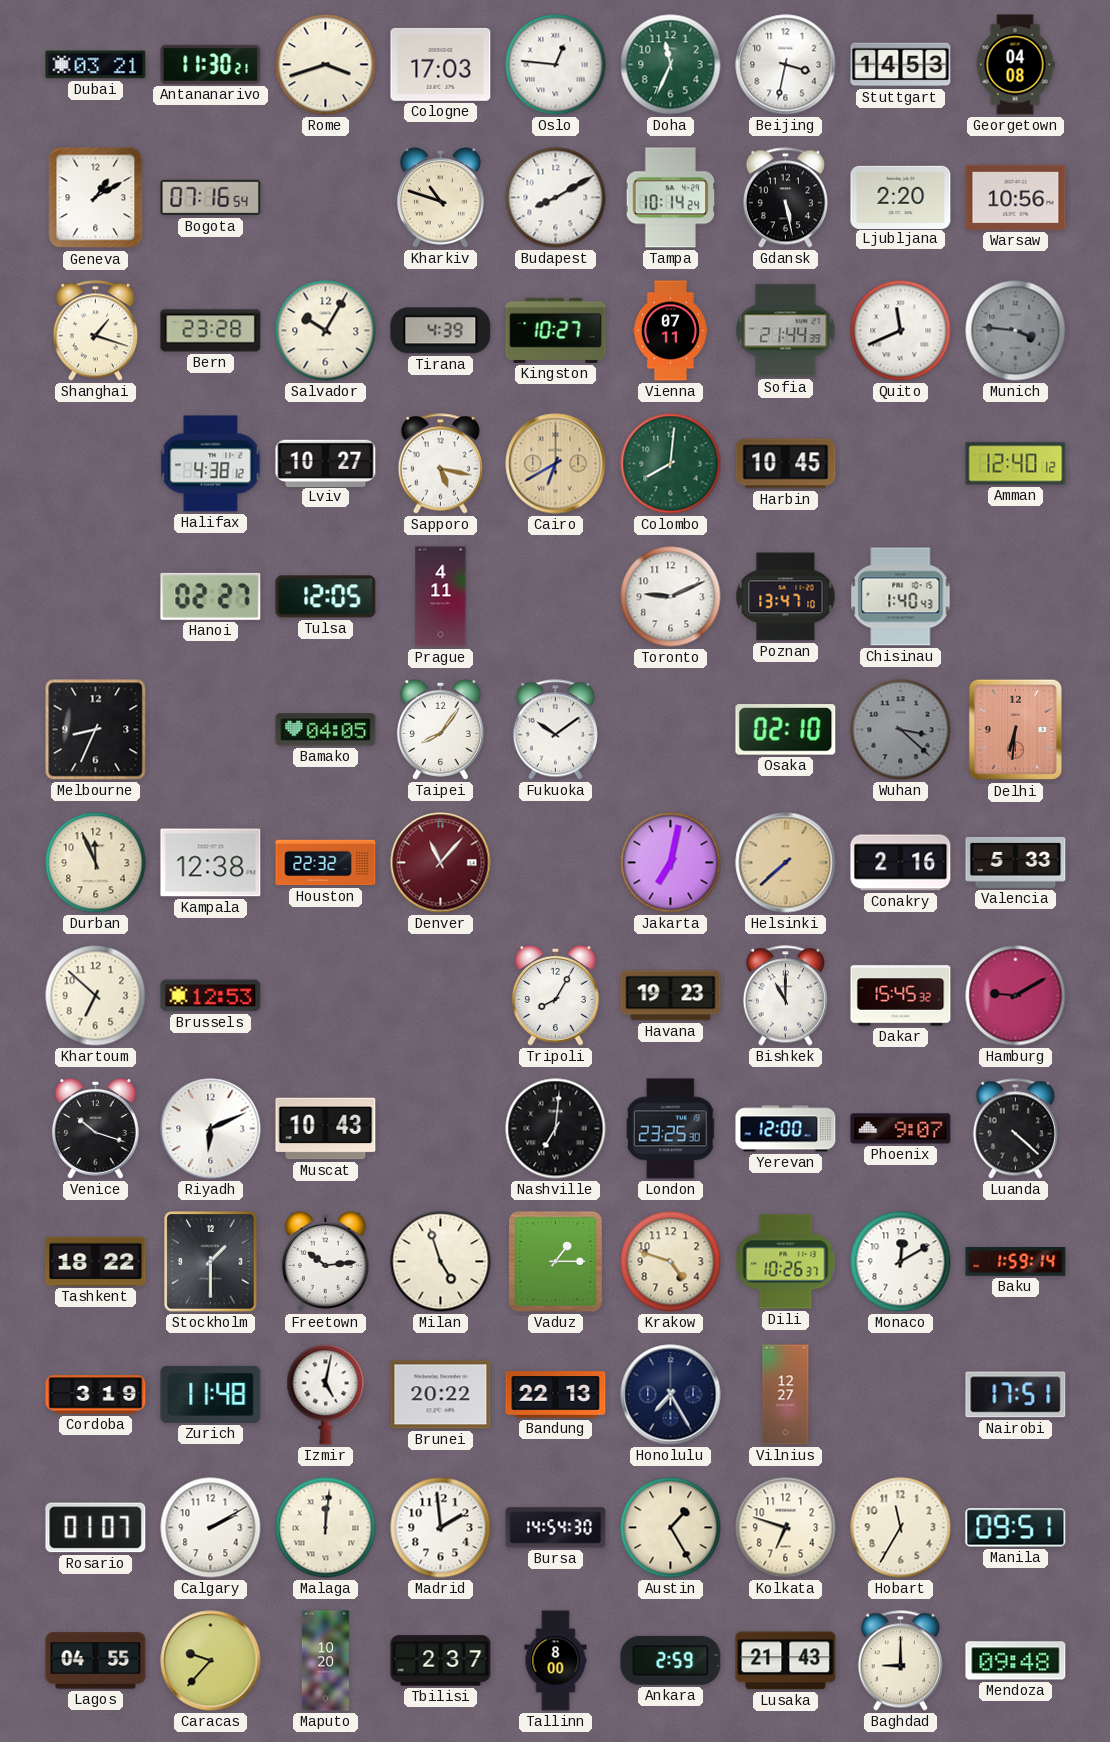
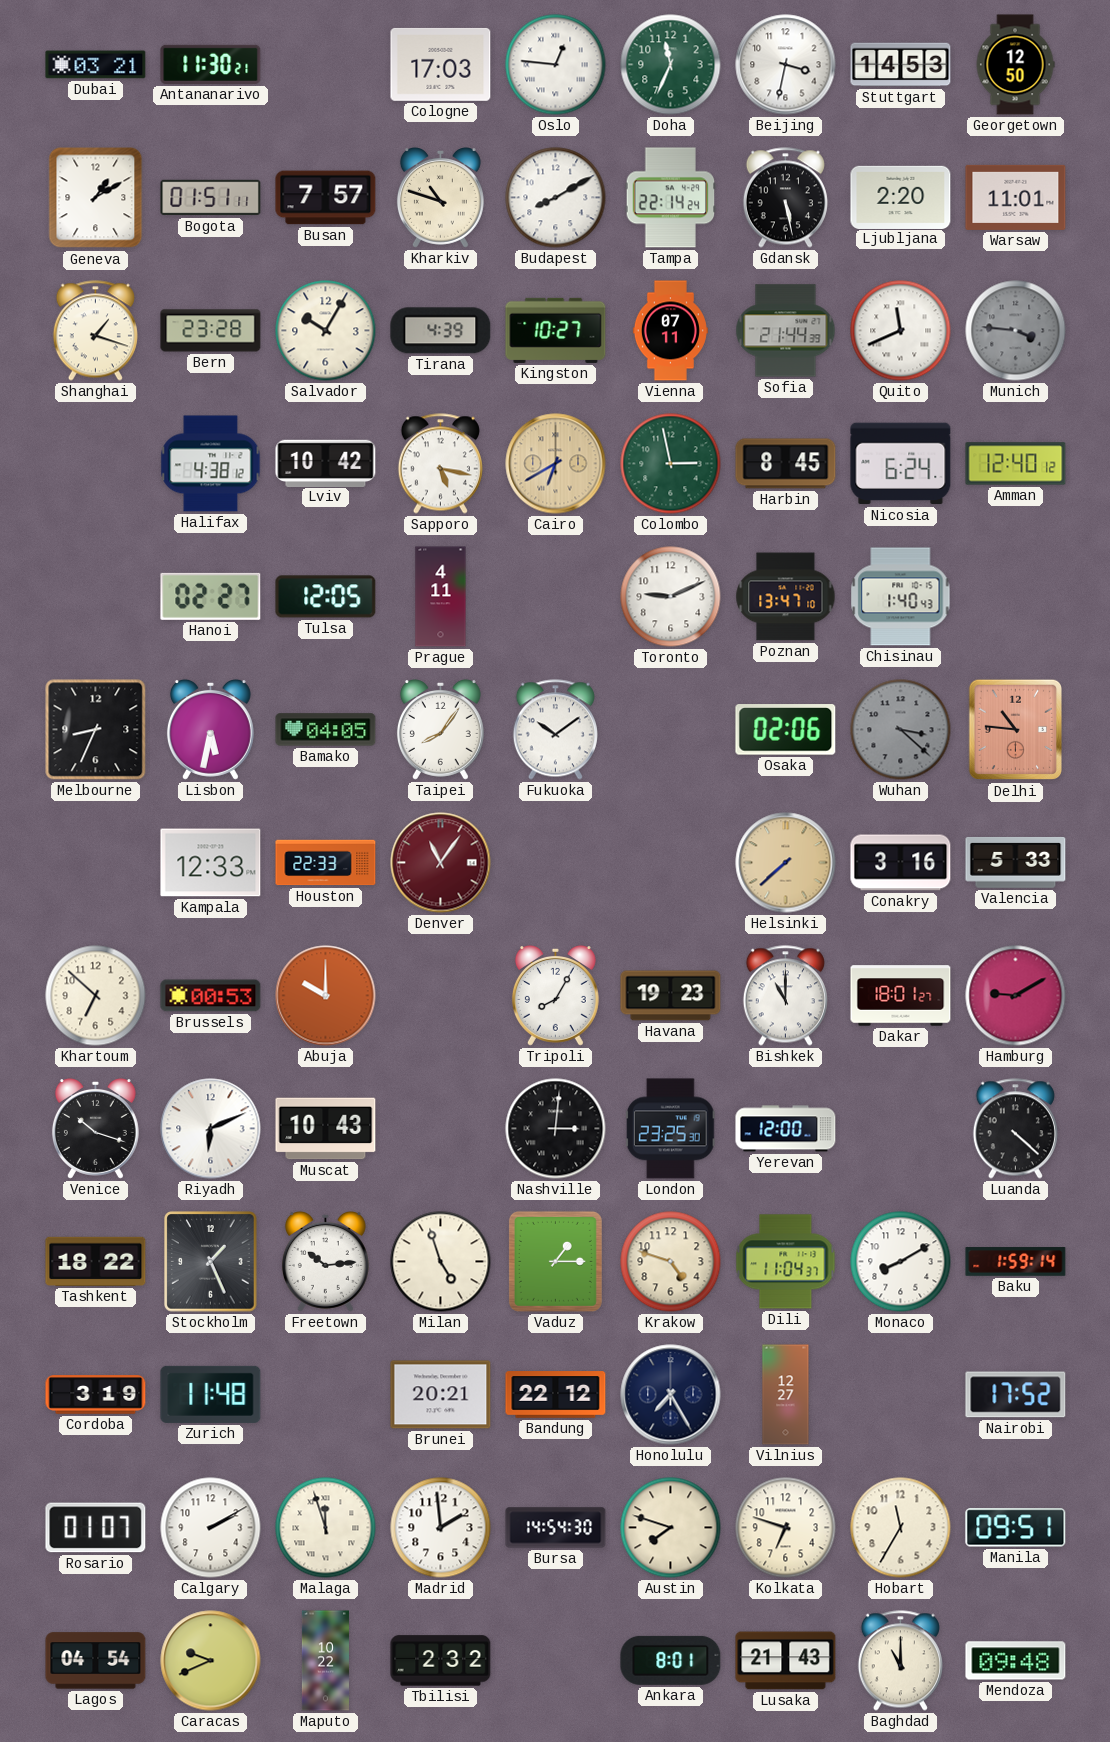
Rome: 3:42 -> none
Georgetown: 04:08 -> 12:50
Bogota: 07:16 -> 01:51
Busan: none -> 7:57
Tampa: 10:14 -> 22:14
Warsaw: 10:56 -> 11:01
Lviv: 10:27 -> 10:42
Colombo: 8:01 -> 2:58
Harbin: 10:45 -> 8:45
Nicosia: none -> 6:24
Lisbon: none -> 5:32
Osaka: 02:10 -> 02:06
Delhi: 6:31 -> 10:46
Durban: 11:56 -> none
Kampala: 12:38 -> 12:33
Houston: 22:32 -> 22:33
Denver: 11:07 -> 11:06
Jakarta: 7:02 -> none
Conakry: 2:16 -> 3:16
Brussels: 12:53 -> 00:53
Abuja: none -> 10:00
Dakar: 15:45 -> 18:01
Nashville: 7:01 -> 3:01
Phoenix: 9:07 -> none
Stockholm: 1:30 -> 1:26
Dili: 10:26 -> 11:04
Monaco: 12:10 -> 8:10
Izmir: 5:02 -> none
Brunei: 20:22 -> 20:21
Bandung: 22:13 -> 22:12
Nairobi: 17:51 -> 17:52
Malaga: 12:01 -> 11:57
Austin: 1:25 -> 7:48
Lagos: 04:55 -> 04:54
Caracas: 9:37 -> 9:41
Maputo: 10:20 -> 10:22
Tbilisi: 2:37 -> 2:32
Tallinn: 8:00 -> none
Ankara: 2:59 -> 8:01
Baghdad: 9:00 -> 11:00
